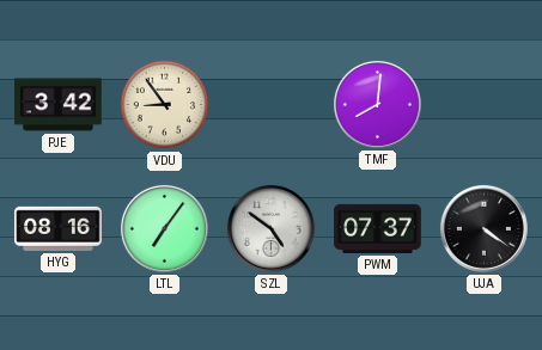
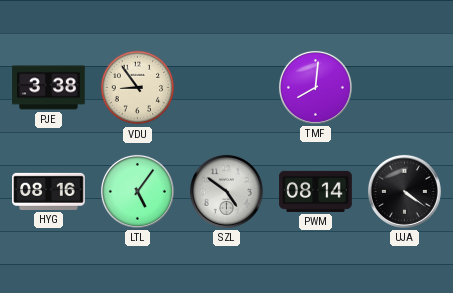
PJE: 3:42 -> 3:38
LTL: 7:06 -> 5:06
PWM: 07:37 -> 08:14
